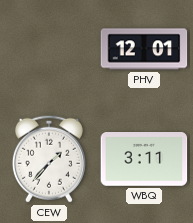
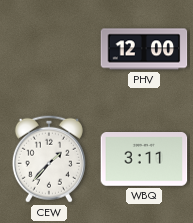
PHV: 12:01 -> 12:00
